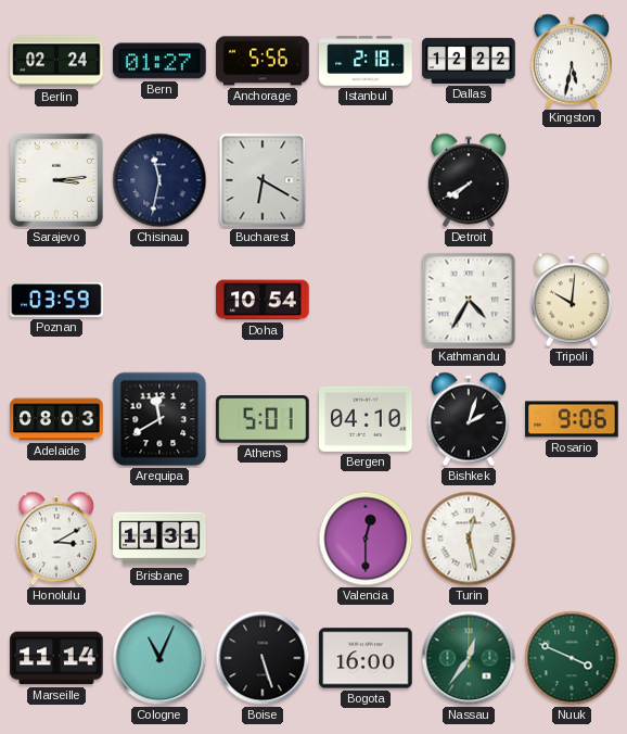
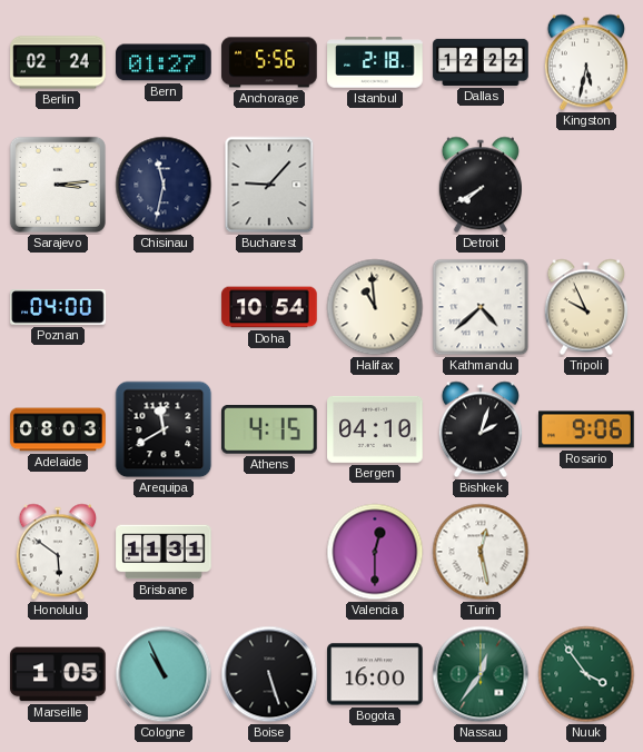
Bucharest: 6:20 -> 9:07
Poznan: 03:59 -> 04:00
Halifax: none -> 10:59
Kathmandu: 4:35 -> 4:38
Tripoli: 10:01 -> 9:56
Athens: 5:01 -> 4:15
Honolulu: 3:10 -> 5:51
Marseille: 11:14 -> 1:05
Cologne: 11:04 -> 10:56
Nuuk: 3:49 -> 3:54
